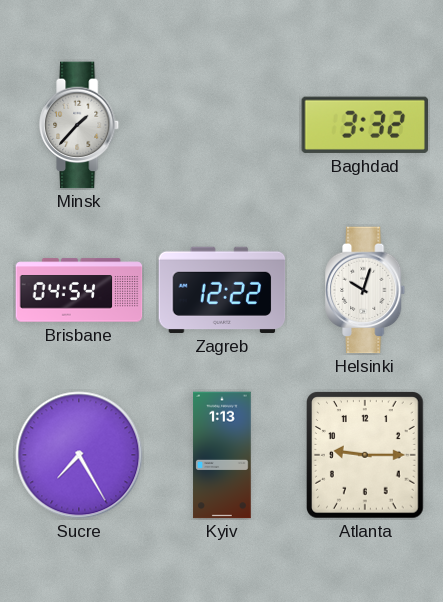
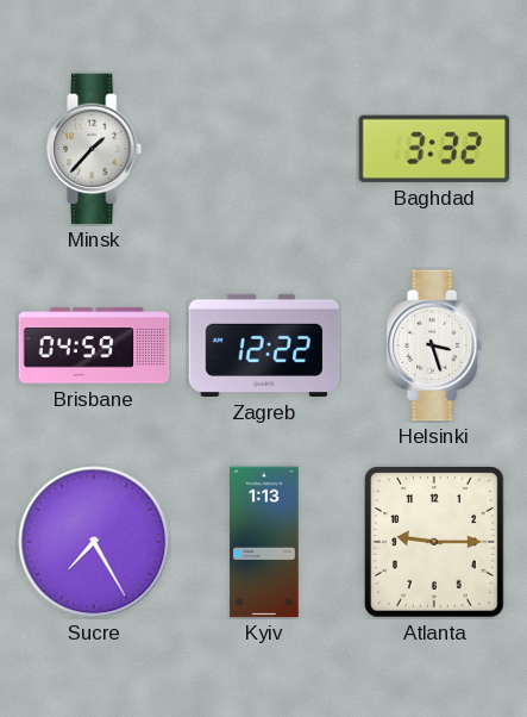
Brisbane: 04:54 -> 04:59
Helsinki: 10:03 -> 3:27
